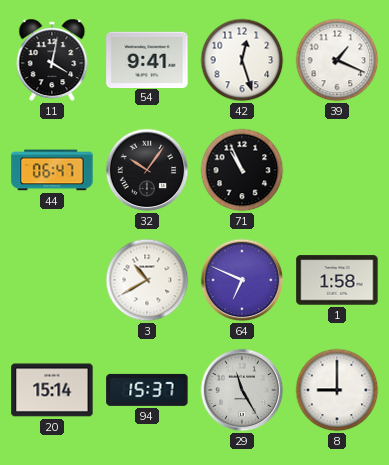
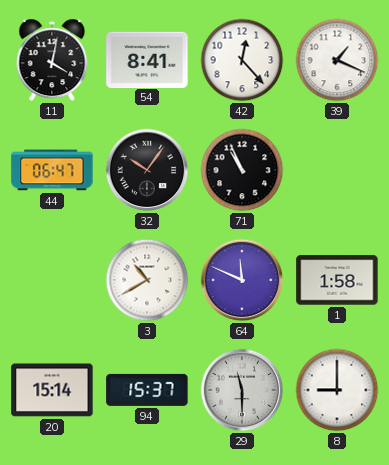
54: 9:41 -> 8:41
42: 12:27 -> 12:23
64: 6:49 -> 11:49
29: 11:25 -> 11:30
